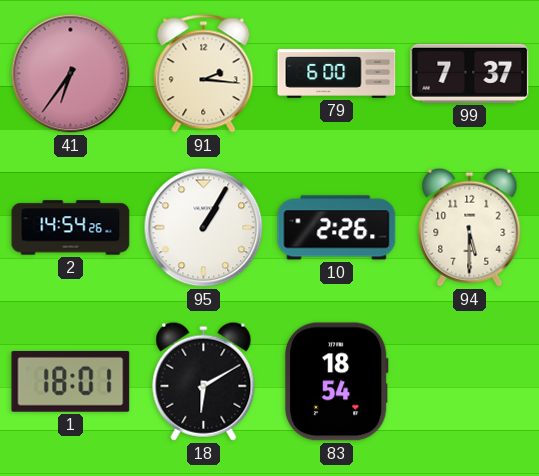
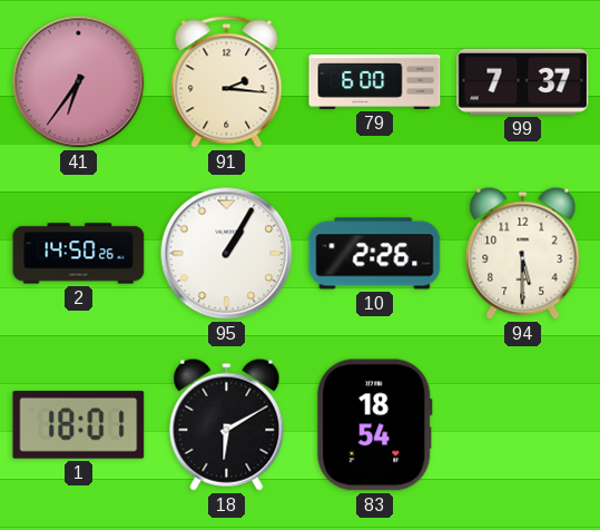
2: 14:54 -> 14:50
